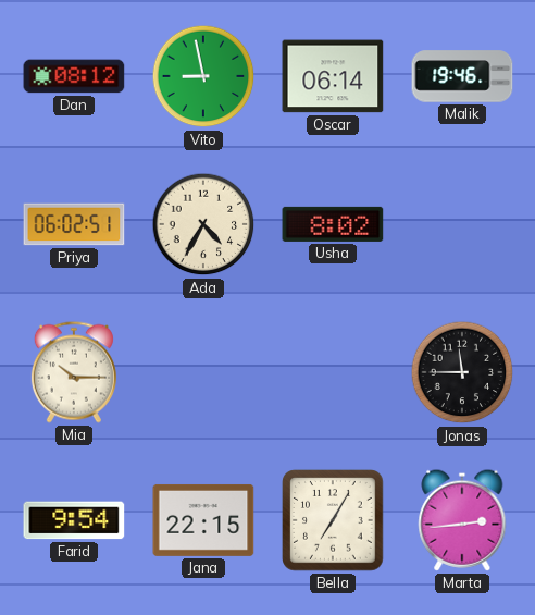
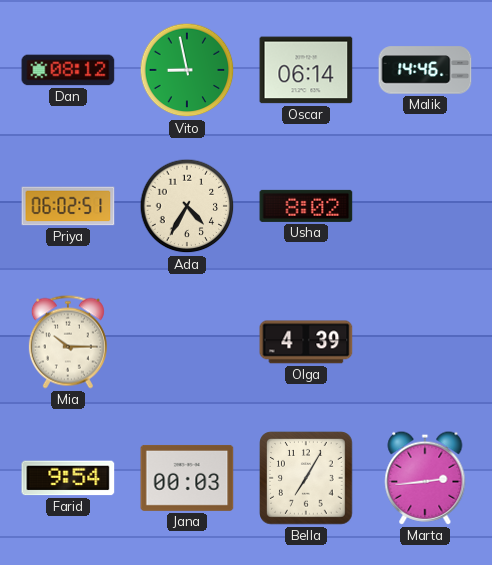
Malik: 19:46 -> 14:46
Olga: none -> 4:39
Jonas: 11:45 -> none
Jana: 22:15 -> 00:03
